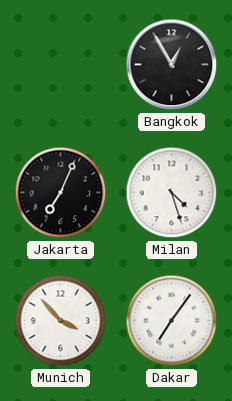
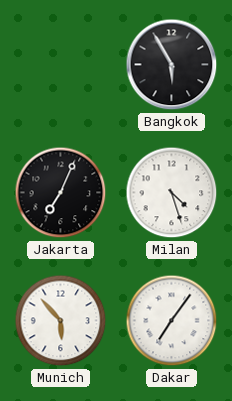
Bangkok: 12:55 -> 5:55
Munich: 3:53 -> 5:53
